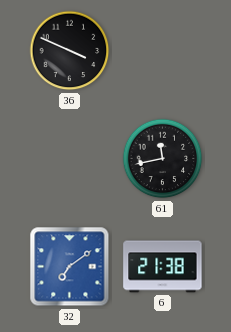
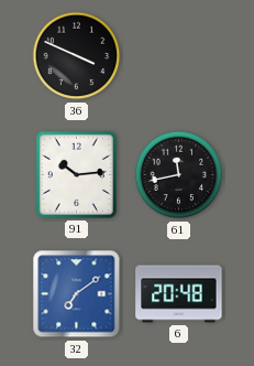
91: none -> 10:14
6: 21:38 -> 20:48
